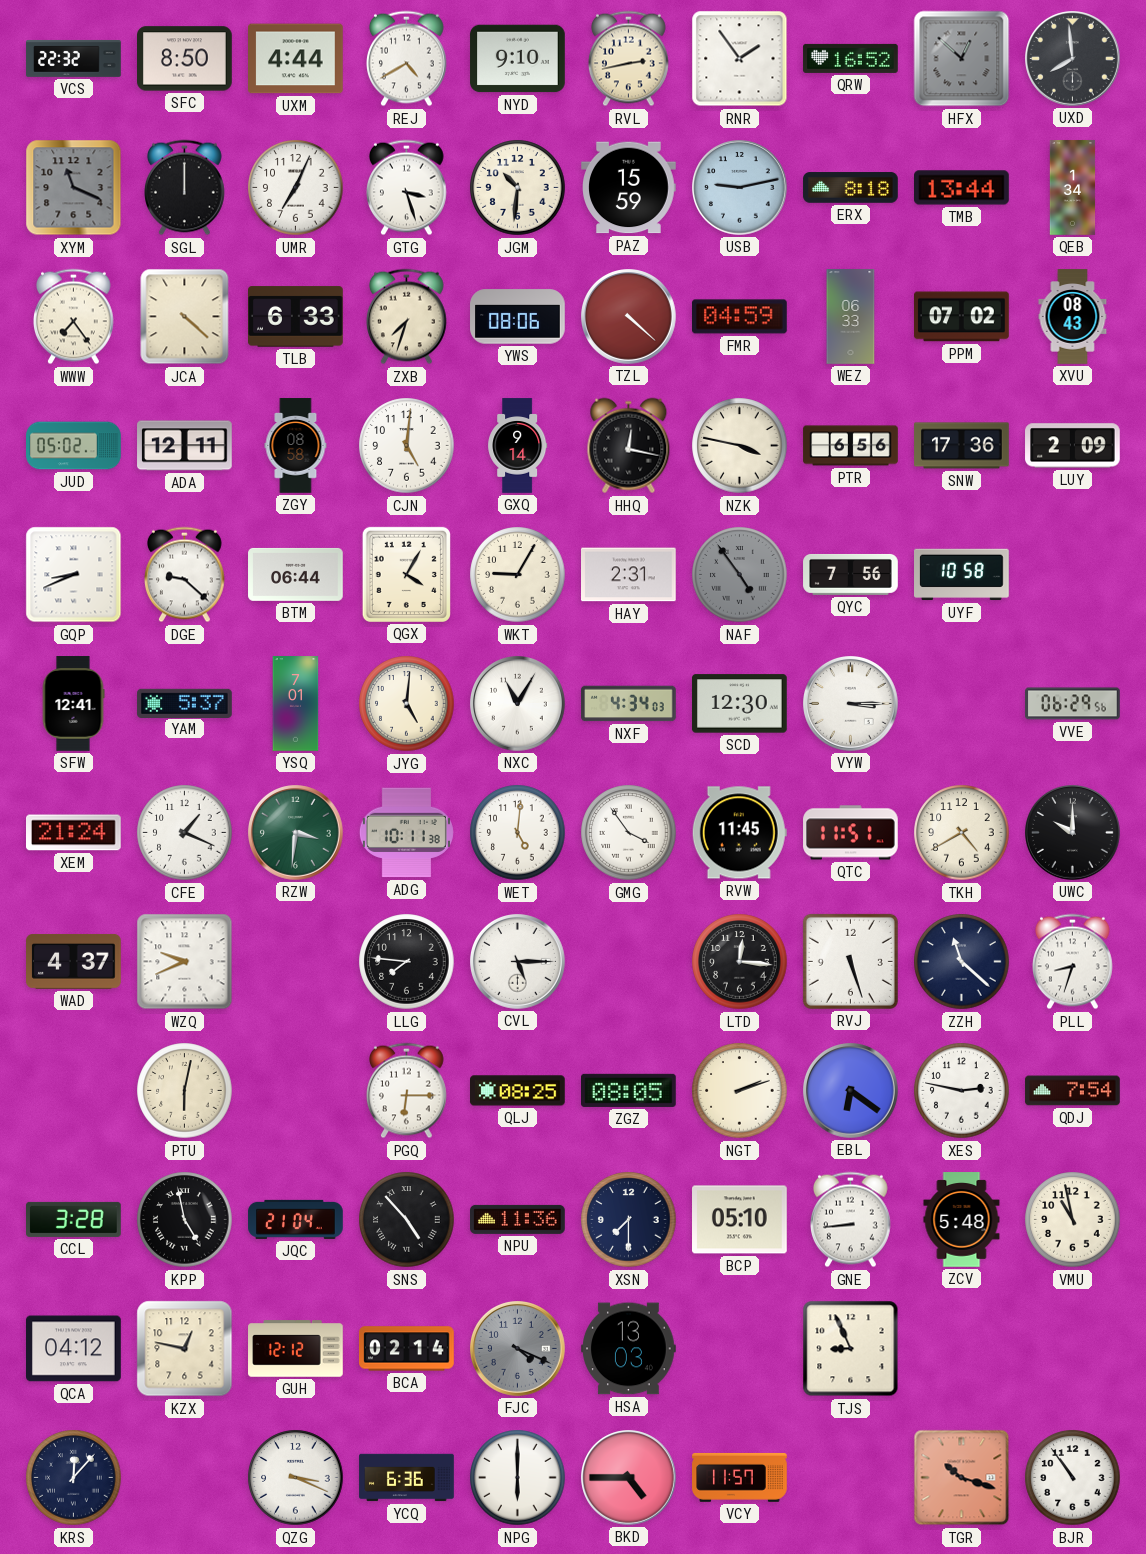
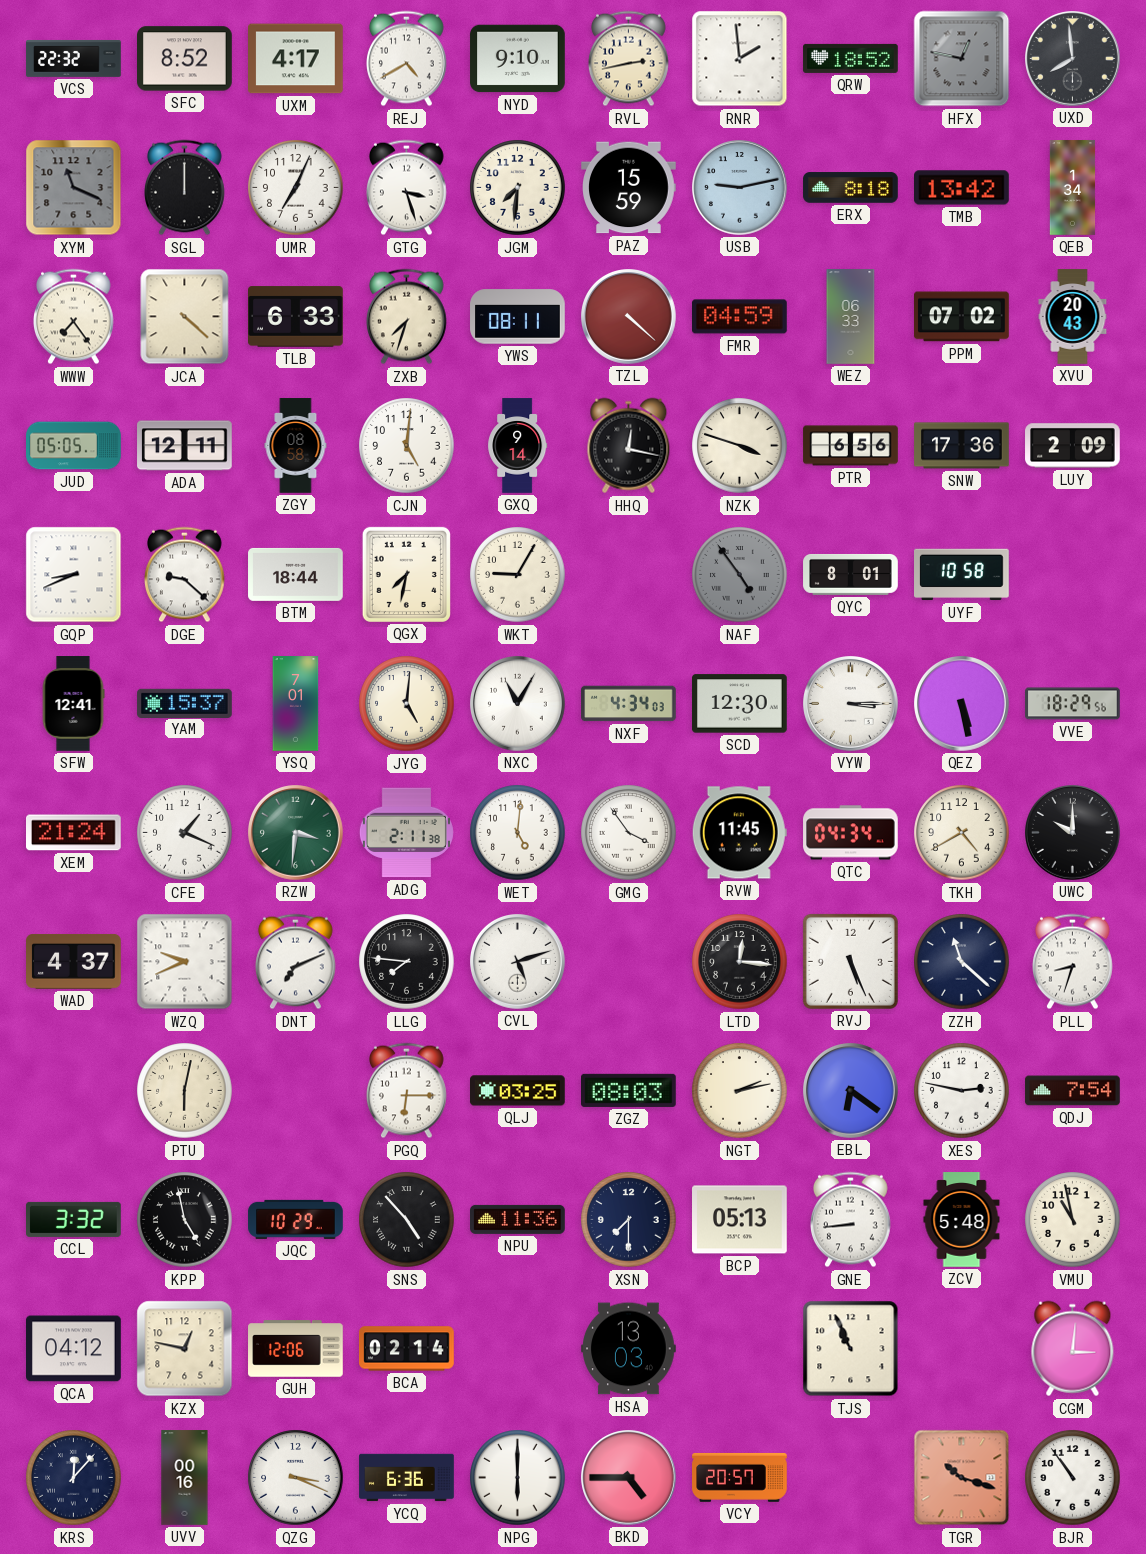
SFC: 8:50 -> 8:52
UXM: 4:44 -> 4:17
RNR: 1:54 -> 1:59
QRW: 16:52 -> 18:52
HFX: 12:52 -> 12:47
JGM: 10:31 -> 7:31
TMB: 13:44 -> 13:42
YWS: 08:06 -> 08:11
XVU: 08:43 -> 20:43
JUD: 05:02 -> 05:05
NZK: 3:47 -> 3:48
BTM: 06:44 -> 18:44
QGX: 4:05 -> 7:32
HAY: 2:31 -> none
QYC: 7:56 -> 8:01
YAM: 5:37 -> 15:37
QEZ: none -> 5:28
VVE: 06:29 -> 18:29
ADG: 10:11 -> 2:11
QTC: 11:51 -> 04:34
DNT: none -> 7:11
CVL: 5:15 -> 5:12
RVJ: 5:27 -> 5:26
QLJ: 08:25 -> 03:25
ZGZ: 08:05 -> 08:03
NGT: 2:12 -> 2:13
CCL: 3:28 -> 3:32
JQC: 21:04 -> 10:29
BCP: 05:10 -> 05:13
GUH: 12:12 -> 12:06
FJC: 4:19 -> none
TJS: 8:56 -> 10:56
CGM: none -> 3:01
UVV: none -> 00:16
VCY: 11:57 -> 20:57
